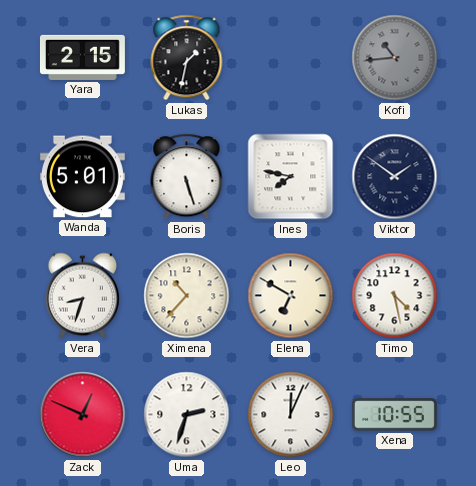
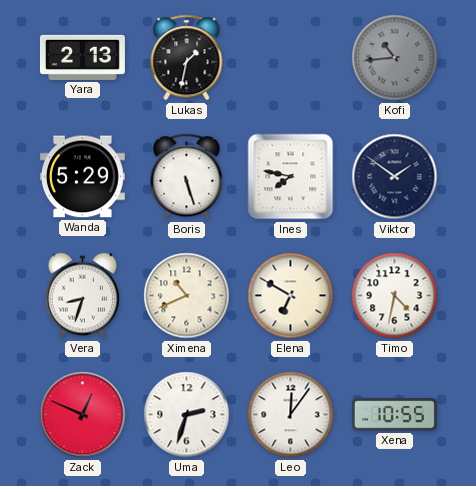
Yara: 2:15 -> 2:13
Wanda: 5:01 -> 5:29
Ximena: 10:37 -> 10:41
Timo: 4:28 -> 4:32
Leo: 12:04 -> 12:06
